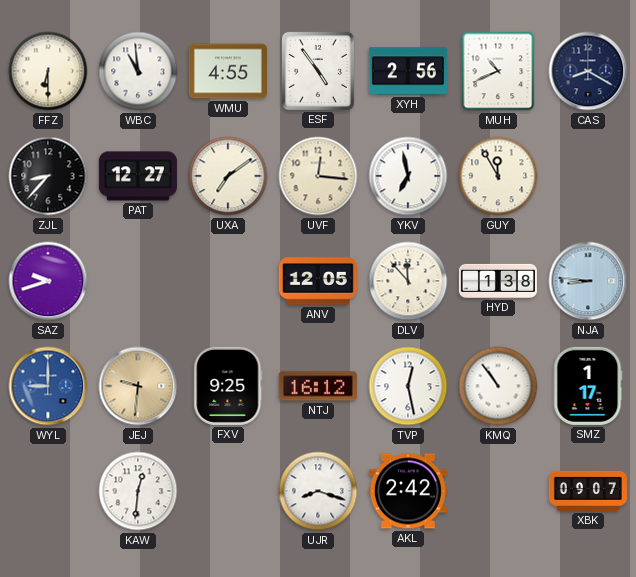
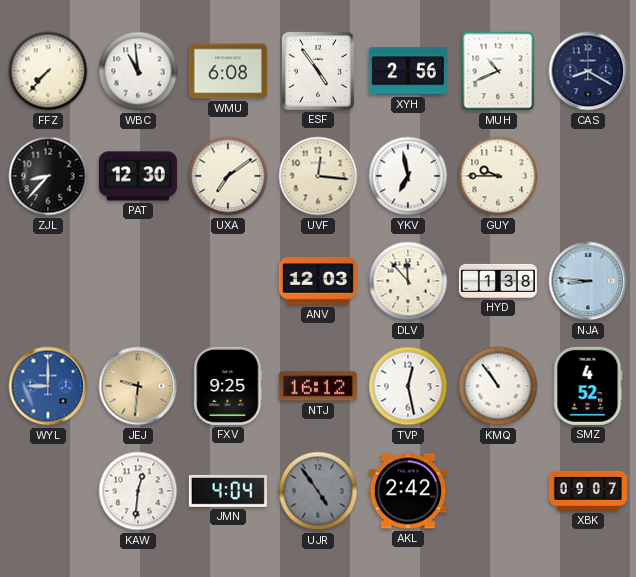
FFZ: 6:30 -> 7:37
WMU: 4:55 -> 6:08
PAT: 12:27 -> 12:30
GUY: 11:55 -> 9:45
SAZ: 9:42 -> none
ANV: 12:05 -> 12:03
SMZ: 1:17 -> 4:52
JMN: none -> 4:04
UJR: 8:18 -> 4:54
UJR dial: white -> grey
